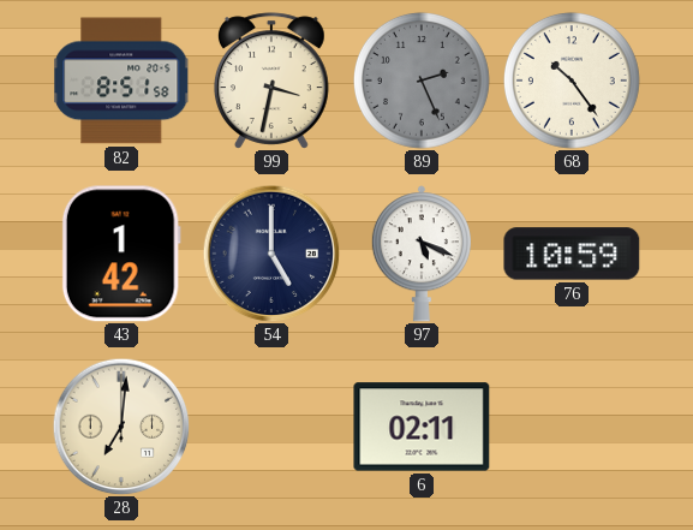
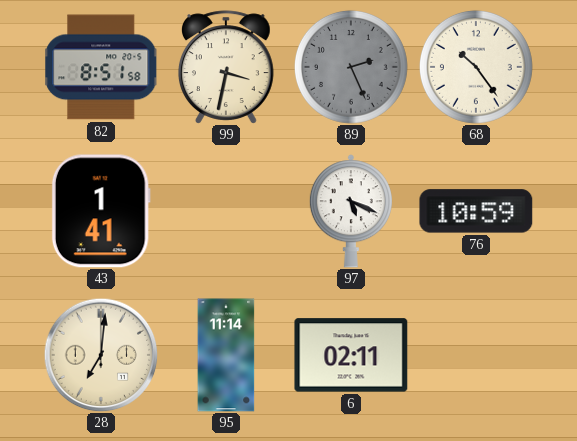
43: 1:42 -> 1:41
54: 5:00 -> none
95: none -> 11:14
